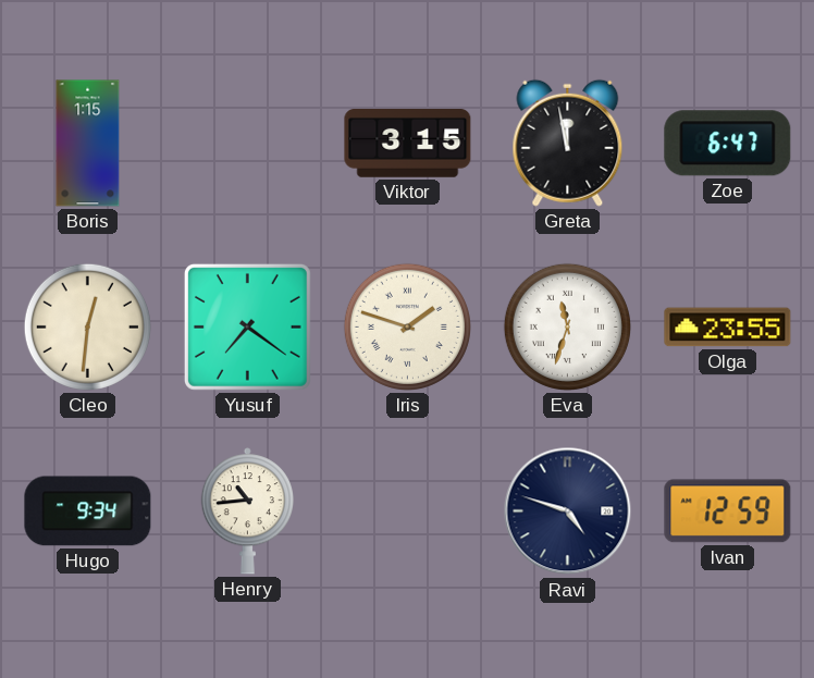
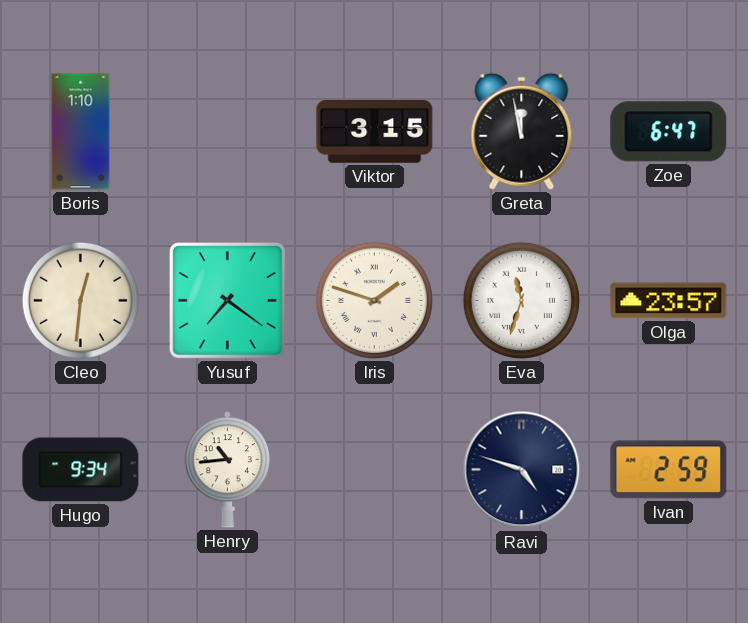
Boris: 1:15 -> 1:10
Olga: 23:55 -> 23:57
Ivan: 12:59 -> 2:59
